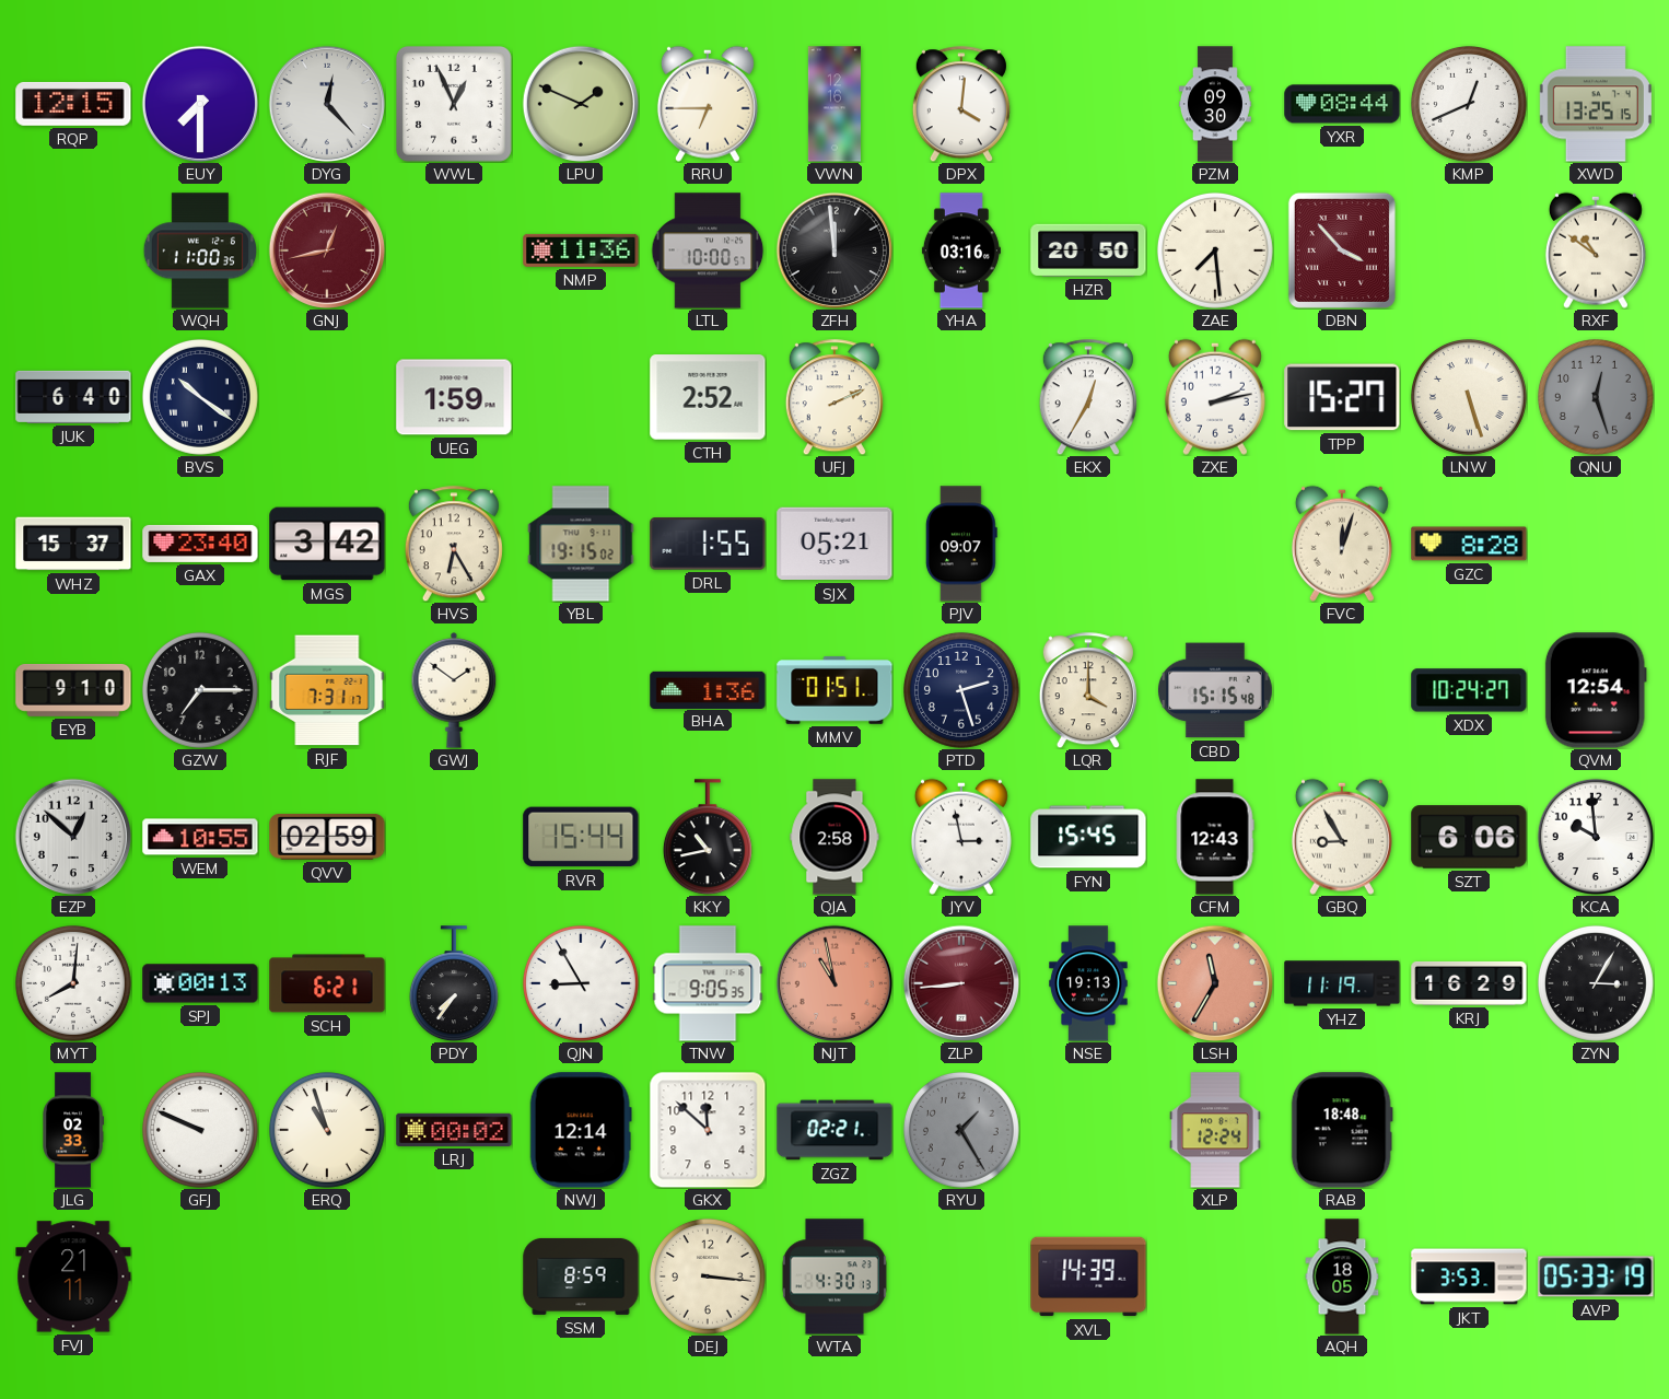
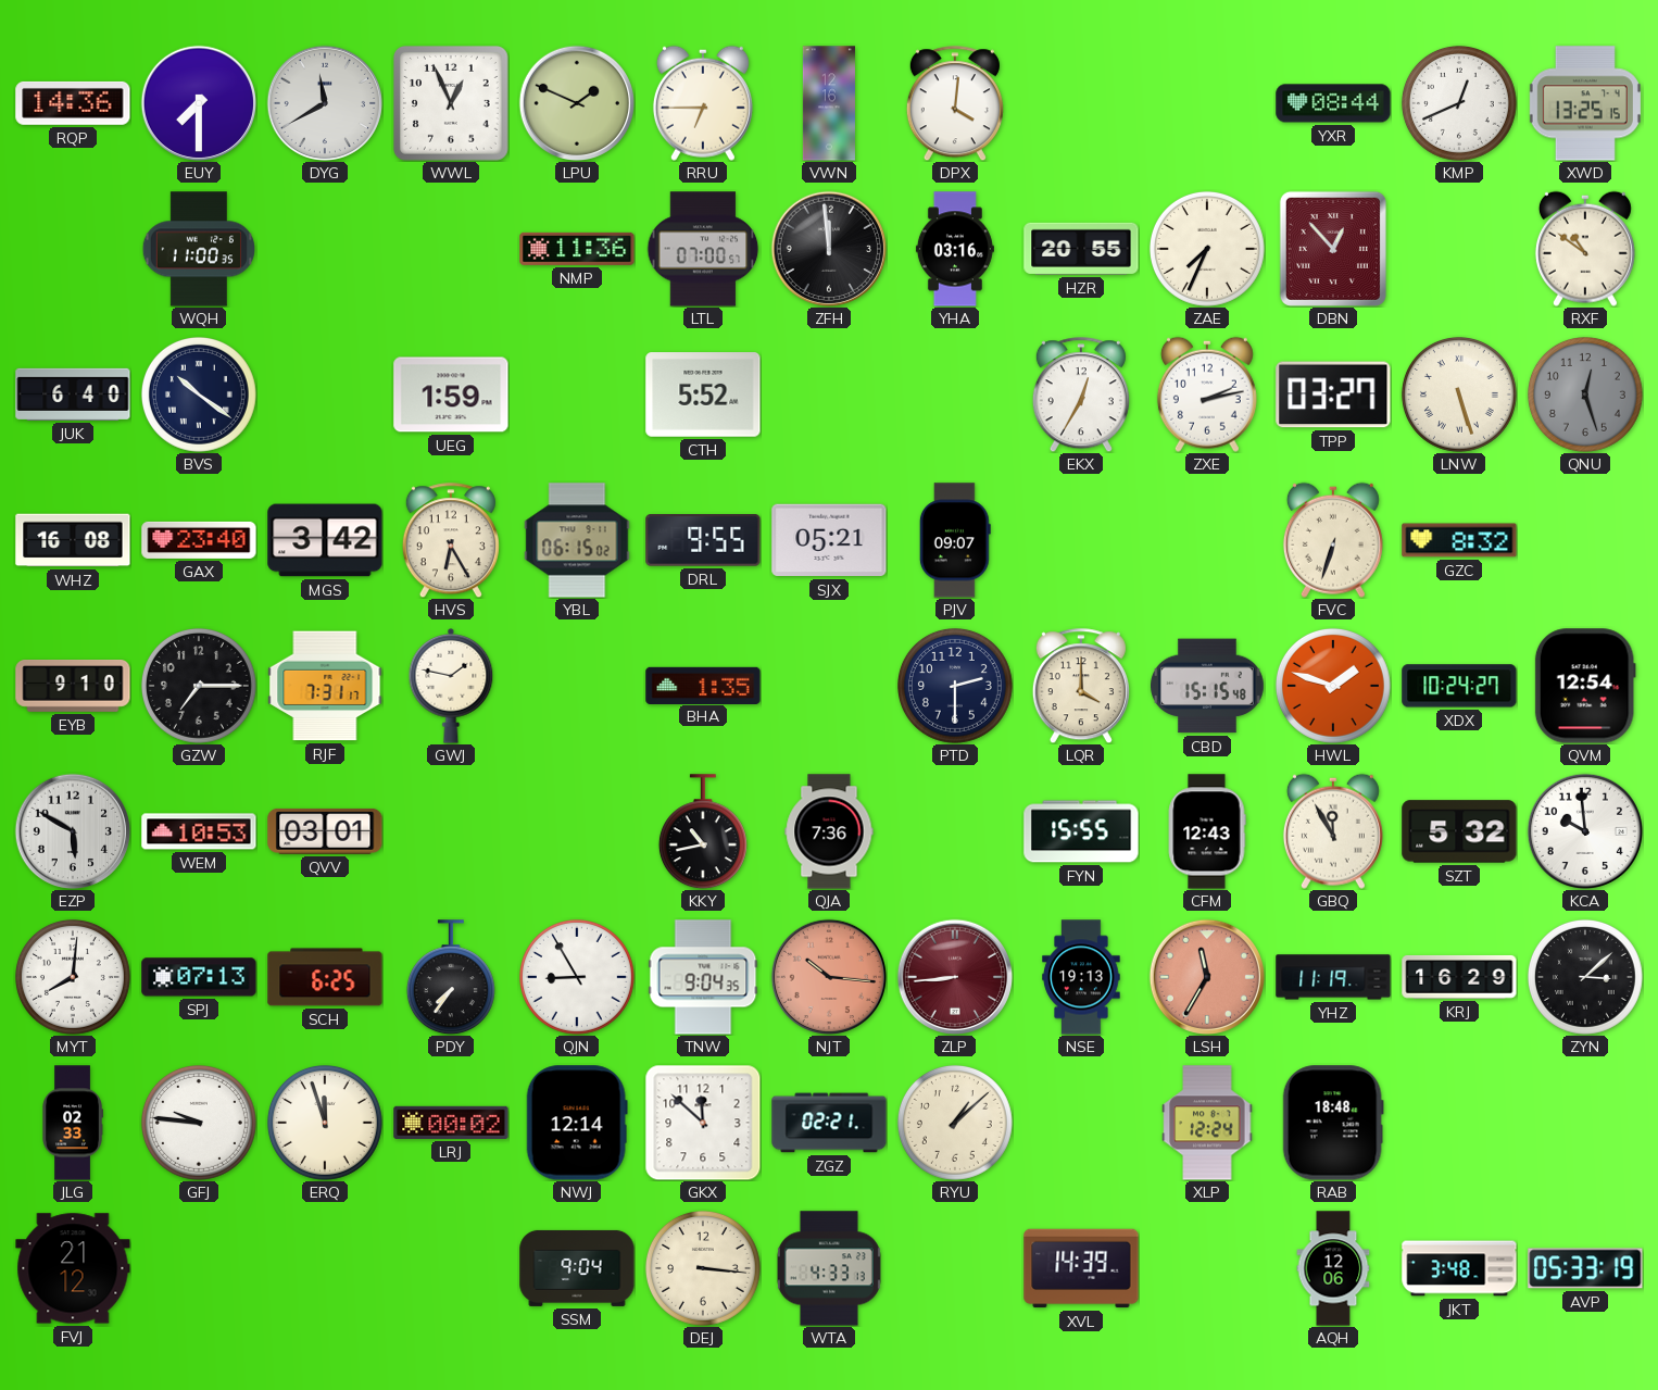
RQP: 12:15 -> 14:36
DYG: 12:23 -> 11:40
PZM: 09:30 -> none
GNJ: 12:43 -> none
LTL: 10:00 -> 07:00
HZR: 20:50 -> 20:55
ZAE: 7:29 -> 7:34
DBN: 3:53 -> 12:53
CTH: 2:52 -> 5:52
UFJ: 2:11 -> none
TPP: 15:27 -> 03:27
WHZ: 15:37 -> 16:08
YBL: 19:15 -> 06:15
DRL: 1:55 -> 9:55
FVC: 12:03 -> 6:33
GZC: 8:28 -> 8:32
GWJ: 1:51 -> 1:47
BHA: 1:36 -> 1:35
MMV: 01:51 -> none
PTD: 2:27 -> 2:30
HWL: none -> 1:48
EZP: 12:52 -> 5:50
WEM: 10:55 -> 10:53
QVV: 02:59 -> 03:01
RVR: 15:44 -> none
QJA: 2:58 -> 7:36
JYV: 2:58 -> none
FYN: 15:45 -> 15:55
GBQ: 8:55 -> 11:55
SZT: 6:06 -> 5:32
SPJ: 00:13 -> 07:13
SCH: 6:21 -> 6:25
TNW: 9:05 -> 9:04
NJT: 10:58 -> 10:16
ZYN: 3:05 -> 3:08
GFJ: 9:49 -> 9:46
ERQ: 10:57 -> 11:57
RYU: 1:25 -> 1:08
RYU dial: grey -> cream
FVJ: 21:11 -> 21:12
SSM: 8:59 -> 9:04
WTA: 4:30 -> 4:33
AQH: 18:05 -> 12:06
JKT: 3:53 -> 3:48
